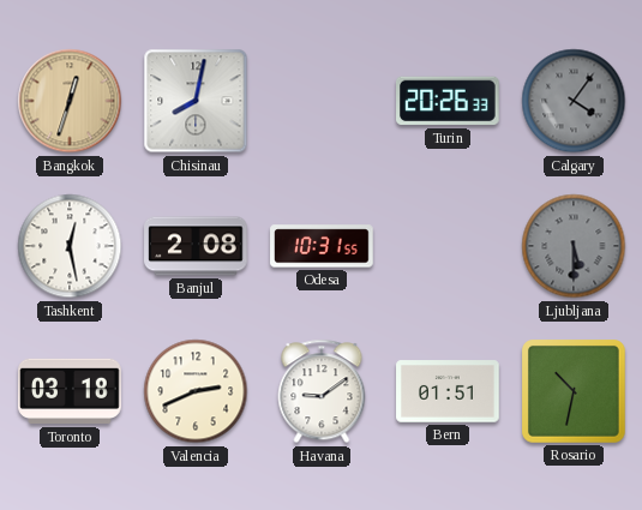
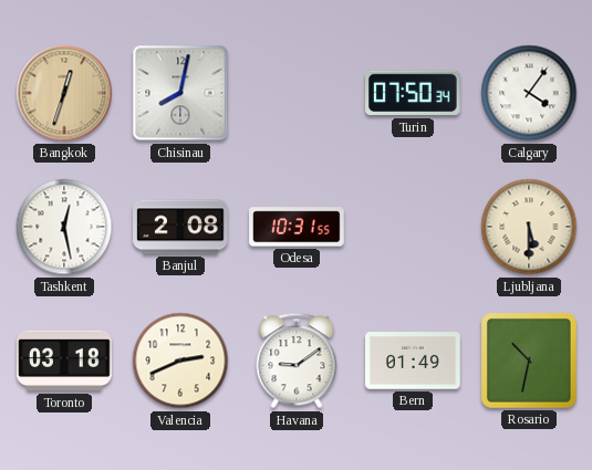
Turin: 20:26 -> 07:50
Calgary dial: grey -> white
Ljubljana dial: grey -> cream
Bern: 01:51 -> 01:49
